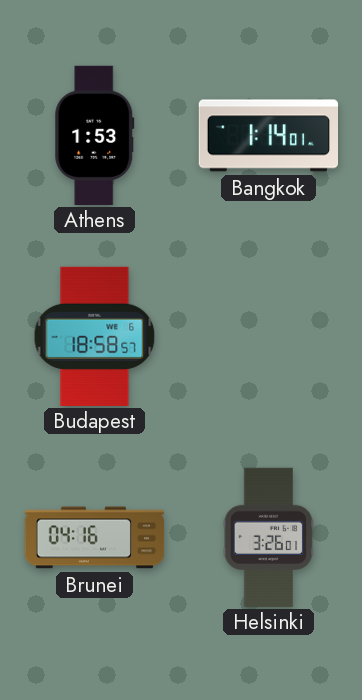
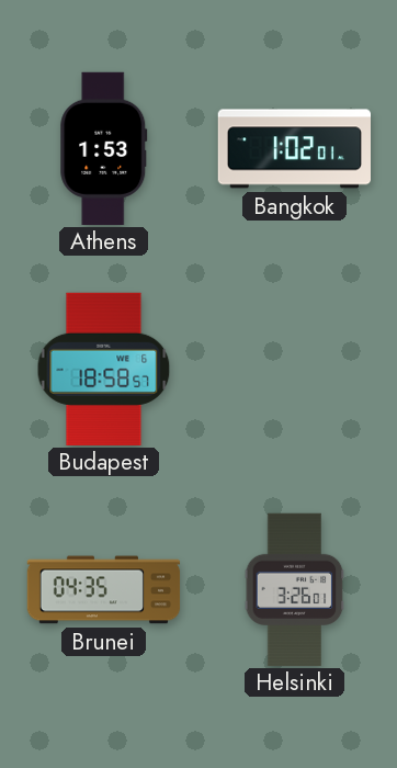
Bangkok: 1:14 -> 1:02
Brunei: 04:16 -> 04:35
